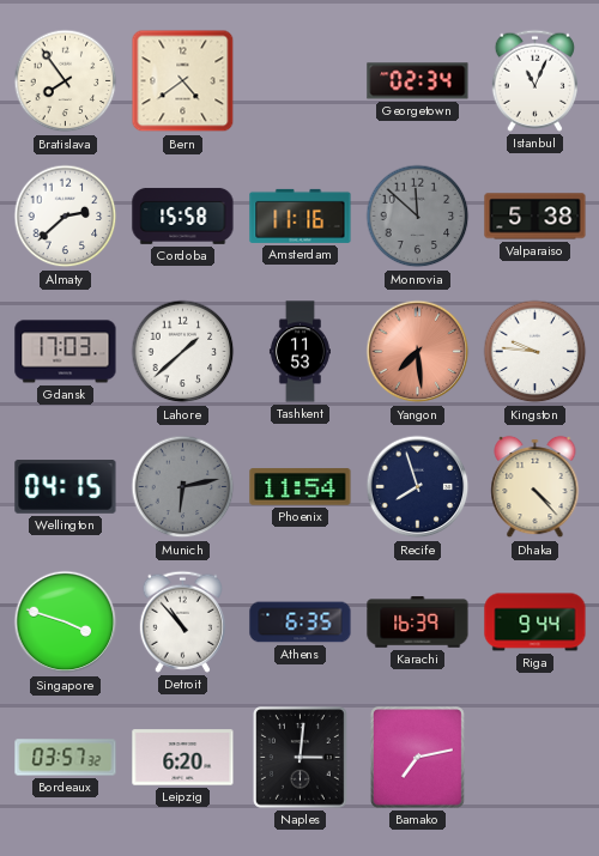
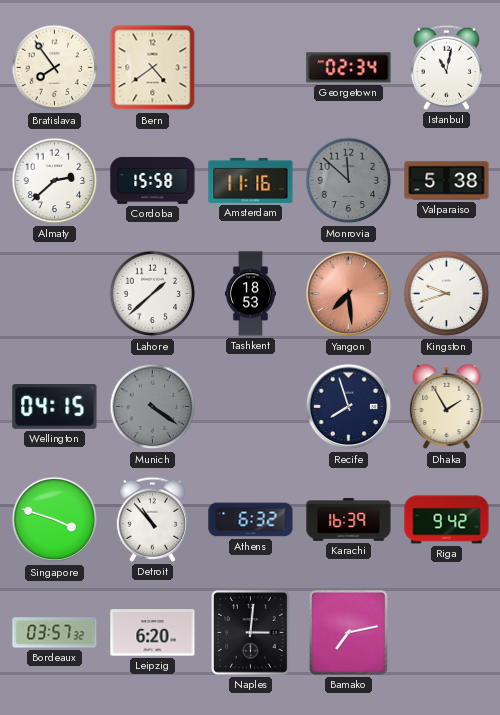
Istanbul: 11:04 -> 11:02
Gdansk: 17:03 -> none
Tashkent: 11:53 -> 18:53
Kingston: 9:46 -> 9:42
Munich: 6:13 -> 4:21
Phoenix: 11:54 -> none
Dhaka: 4:23 -> 1:55
Athens: 6:35 -> 6:32
Riga: 9:44 -> 9:42
